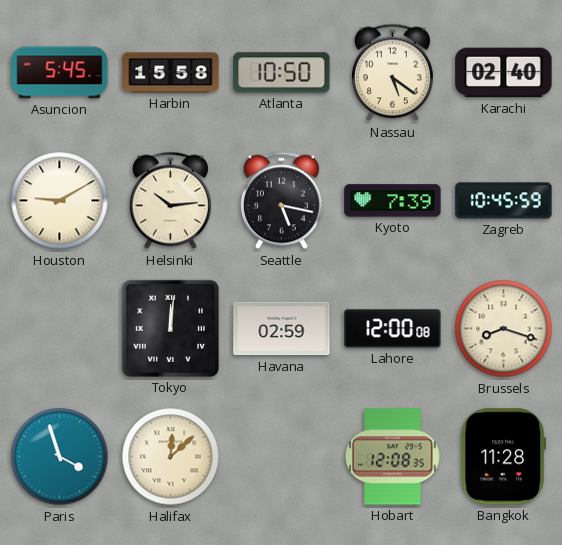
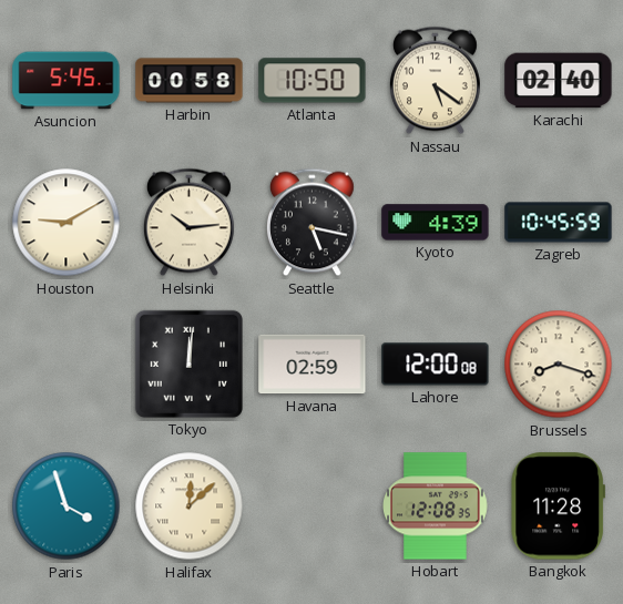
Harbin: 15:58 -> 00:58
Kyoto: 7:39 -> 4:39
